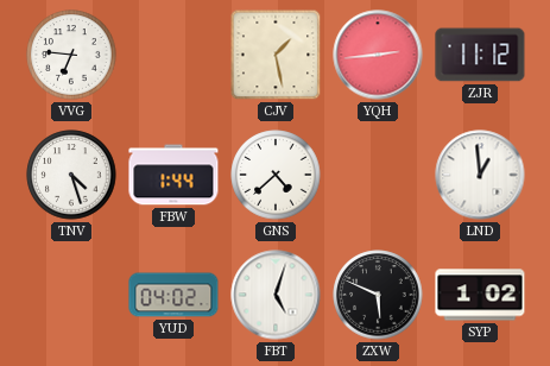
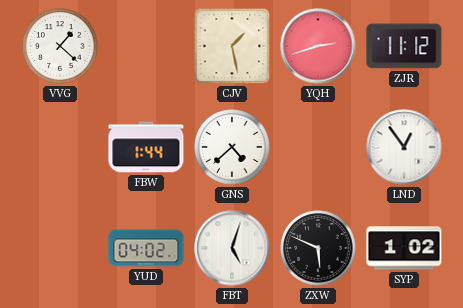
VVG: 6:46 -> 1:22
YQH: 2:44 -> 2:42
TNV: 4:27 -> none
LND: 12:59 -> 12:54
